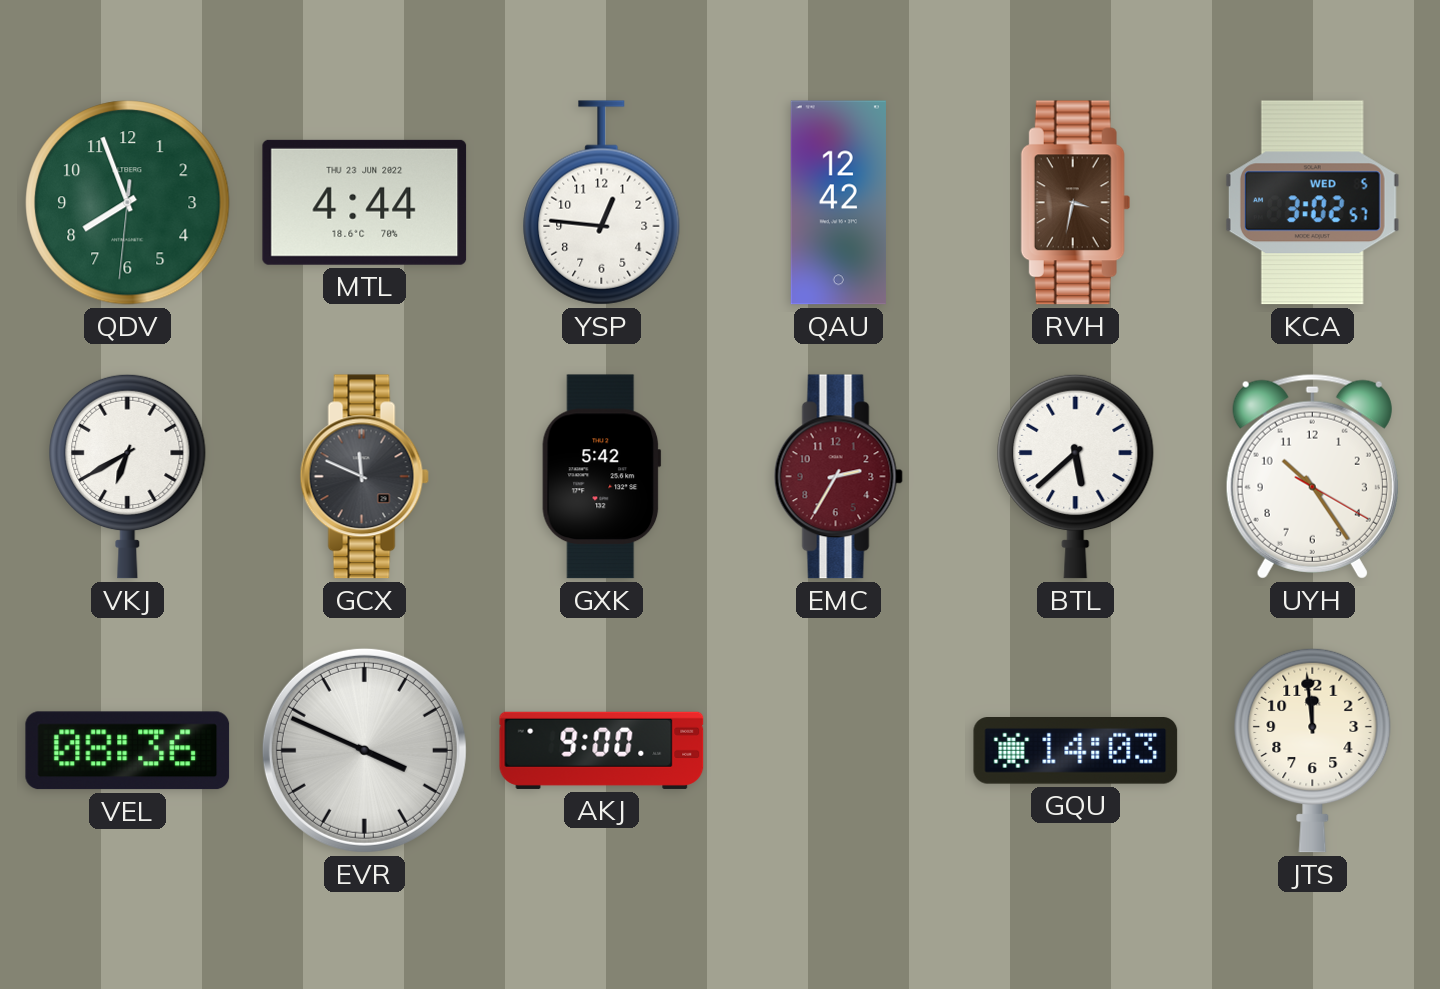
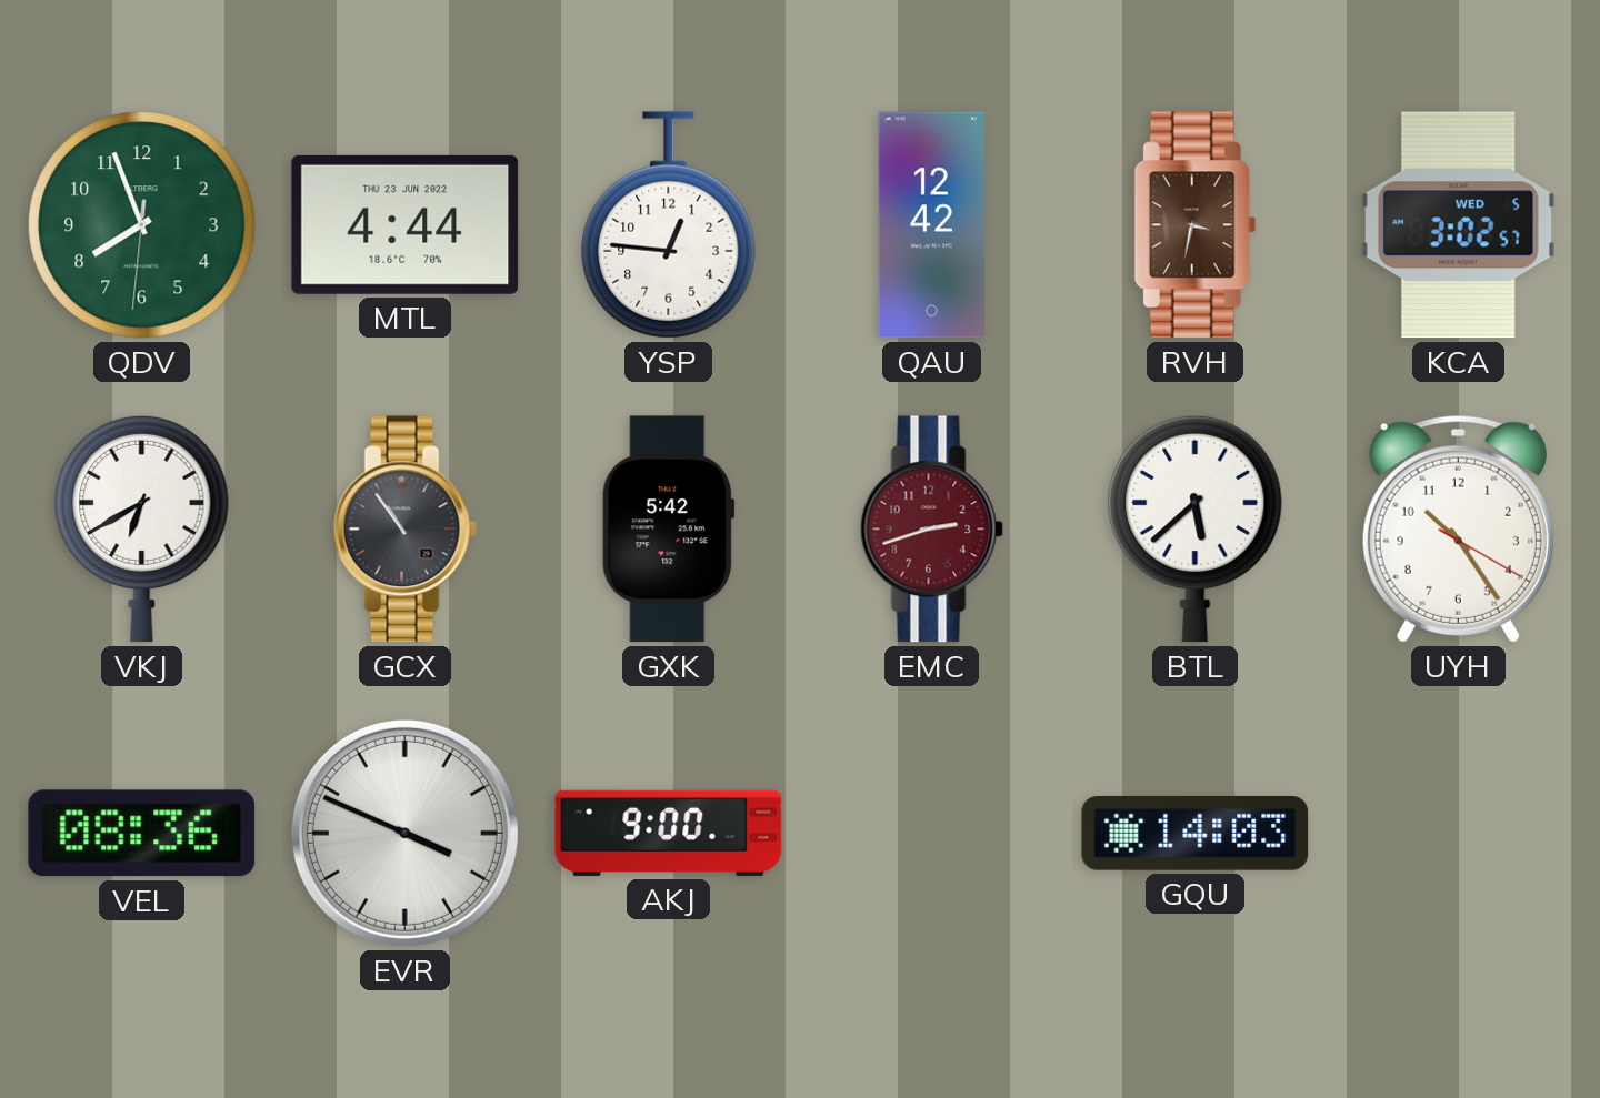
GCX: 11:49 -> 10:54
EMC: 2:35 -> 2:42
JTS: 11:59 -> none
